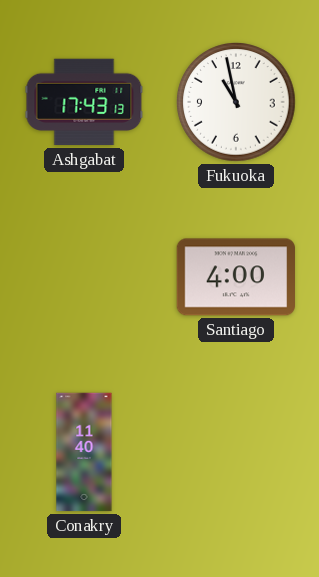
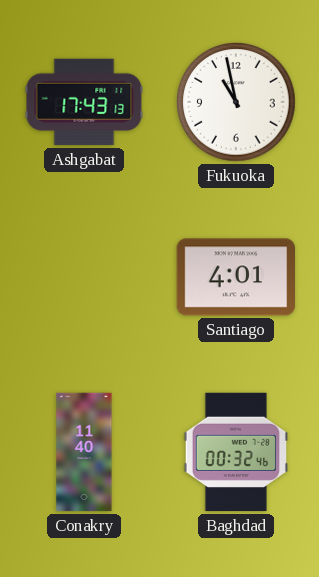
Santiago: 4:00 -> 4:01
Baghdad: none -> 00:32
